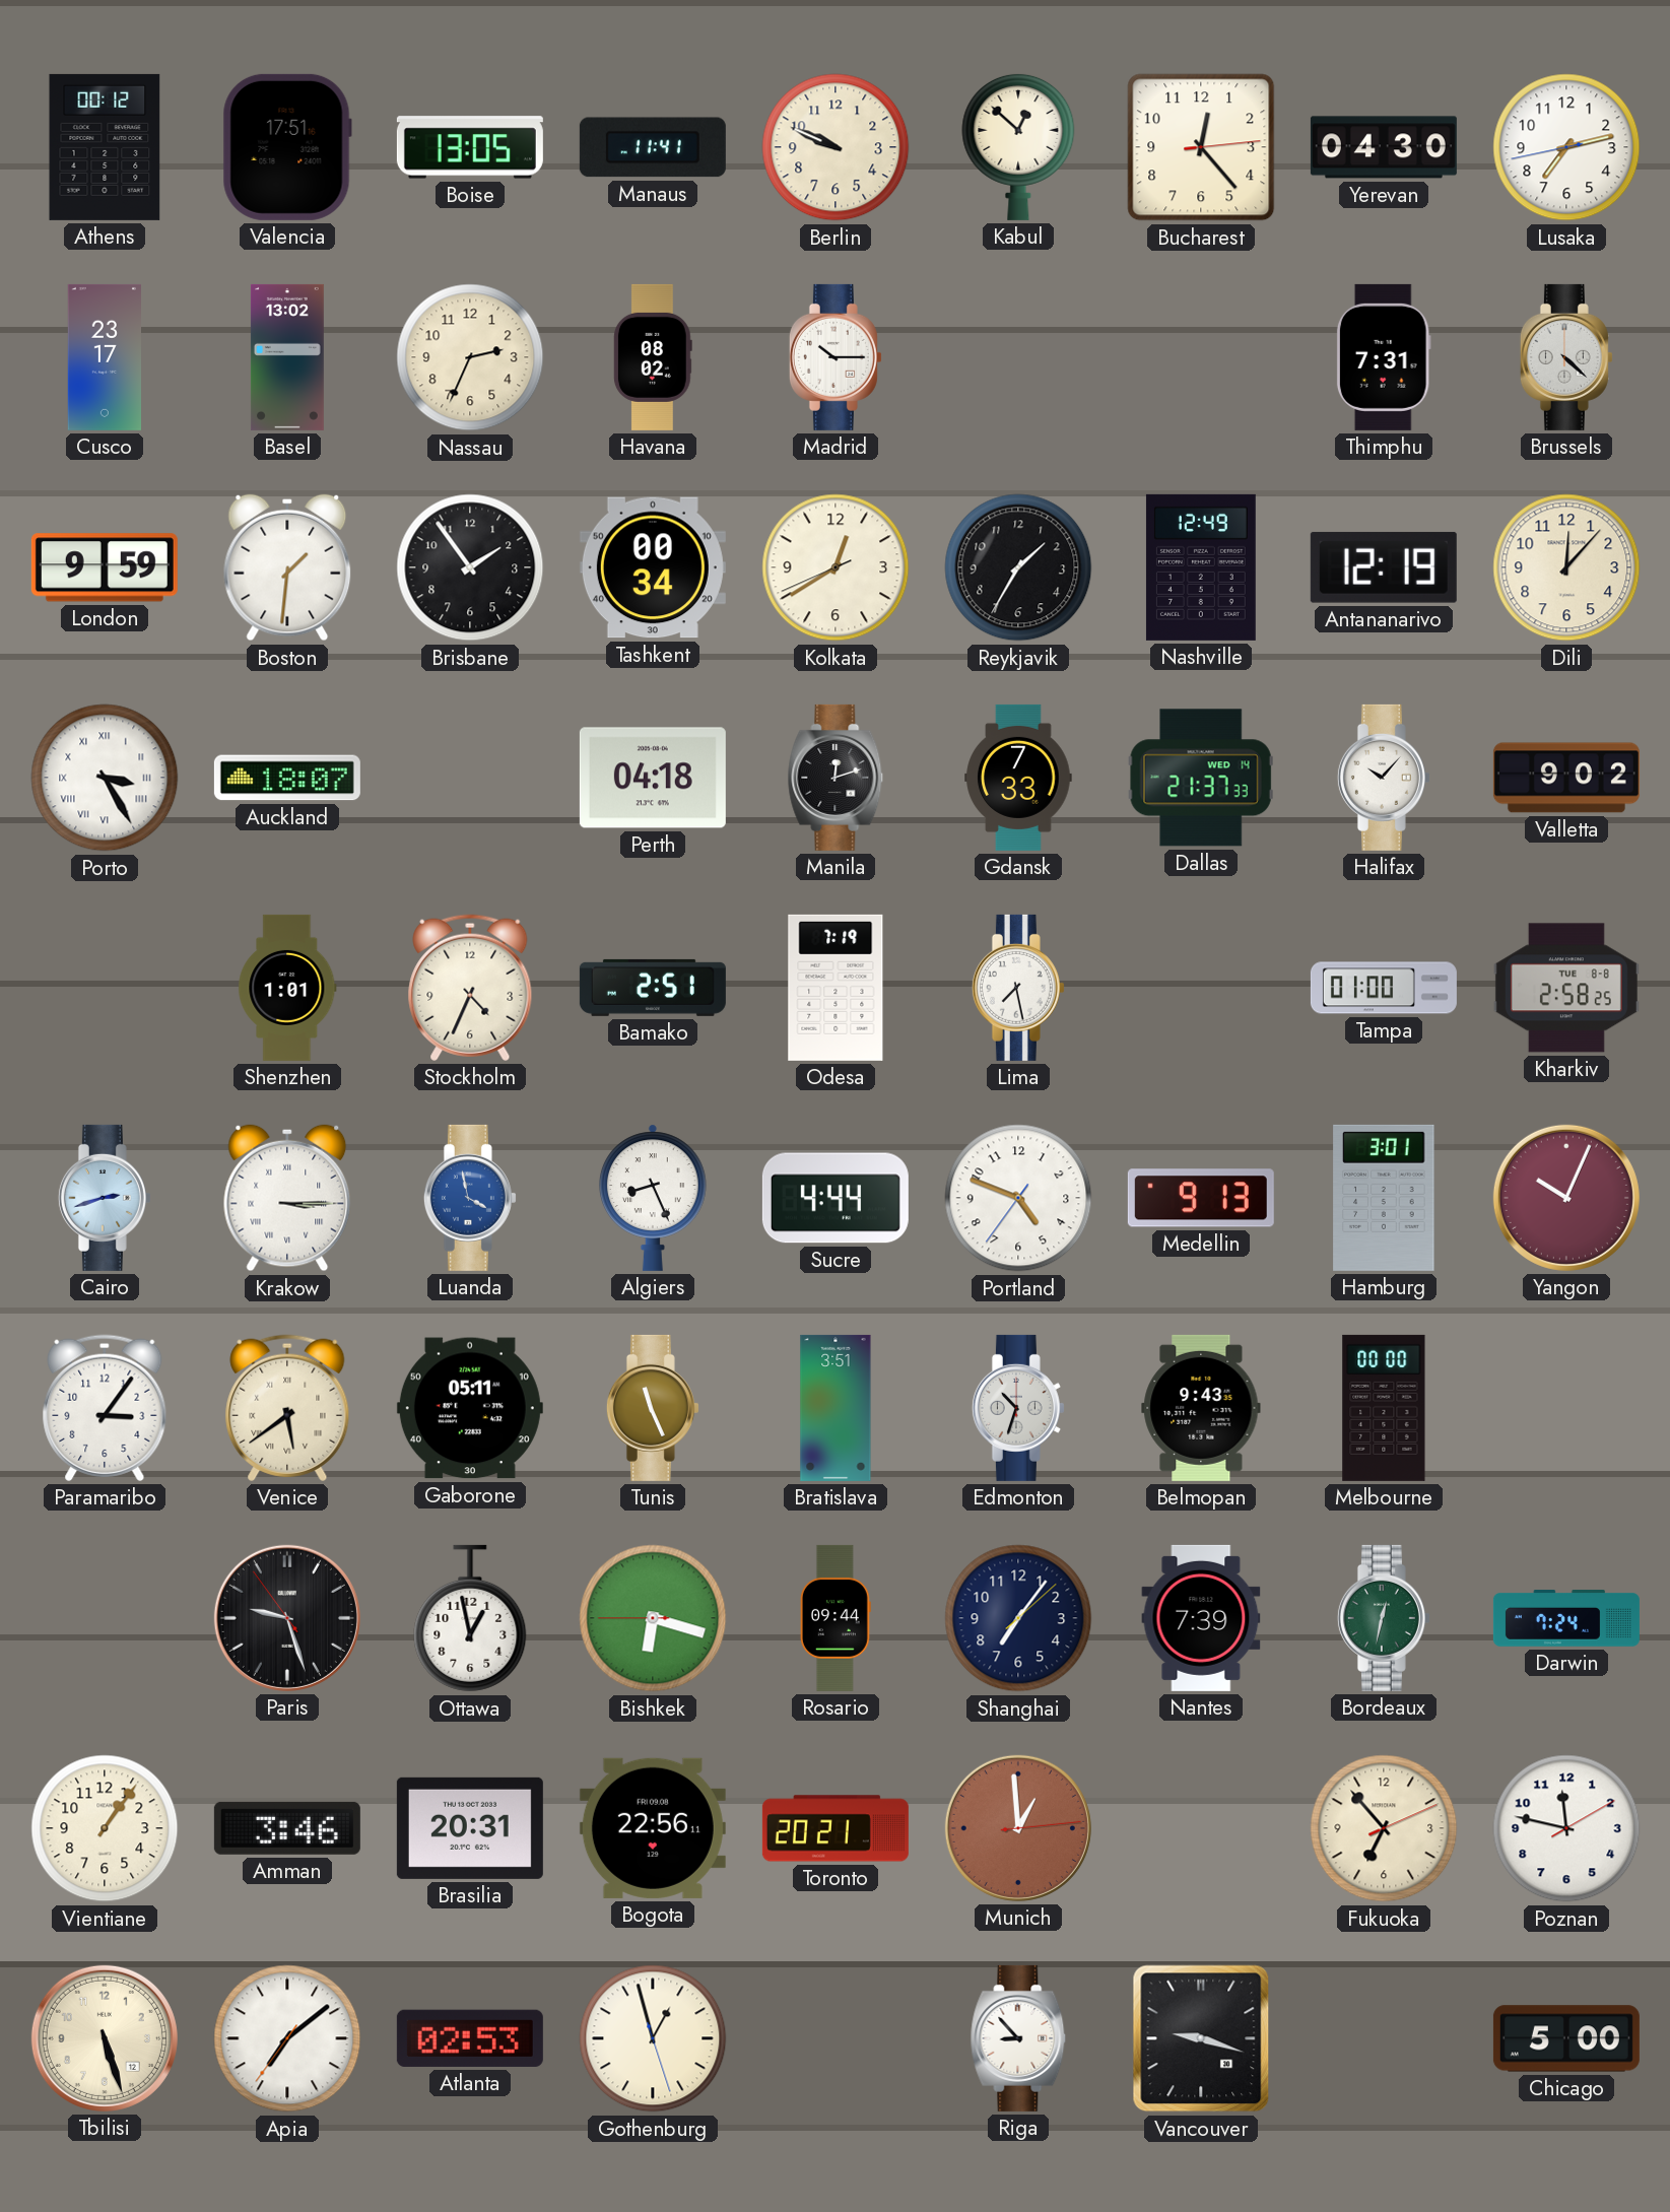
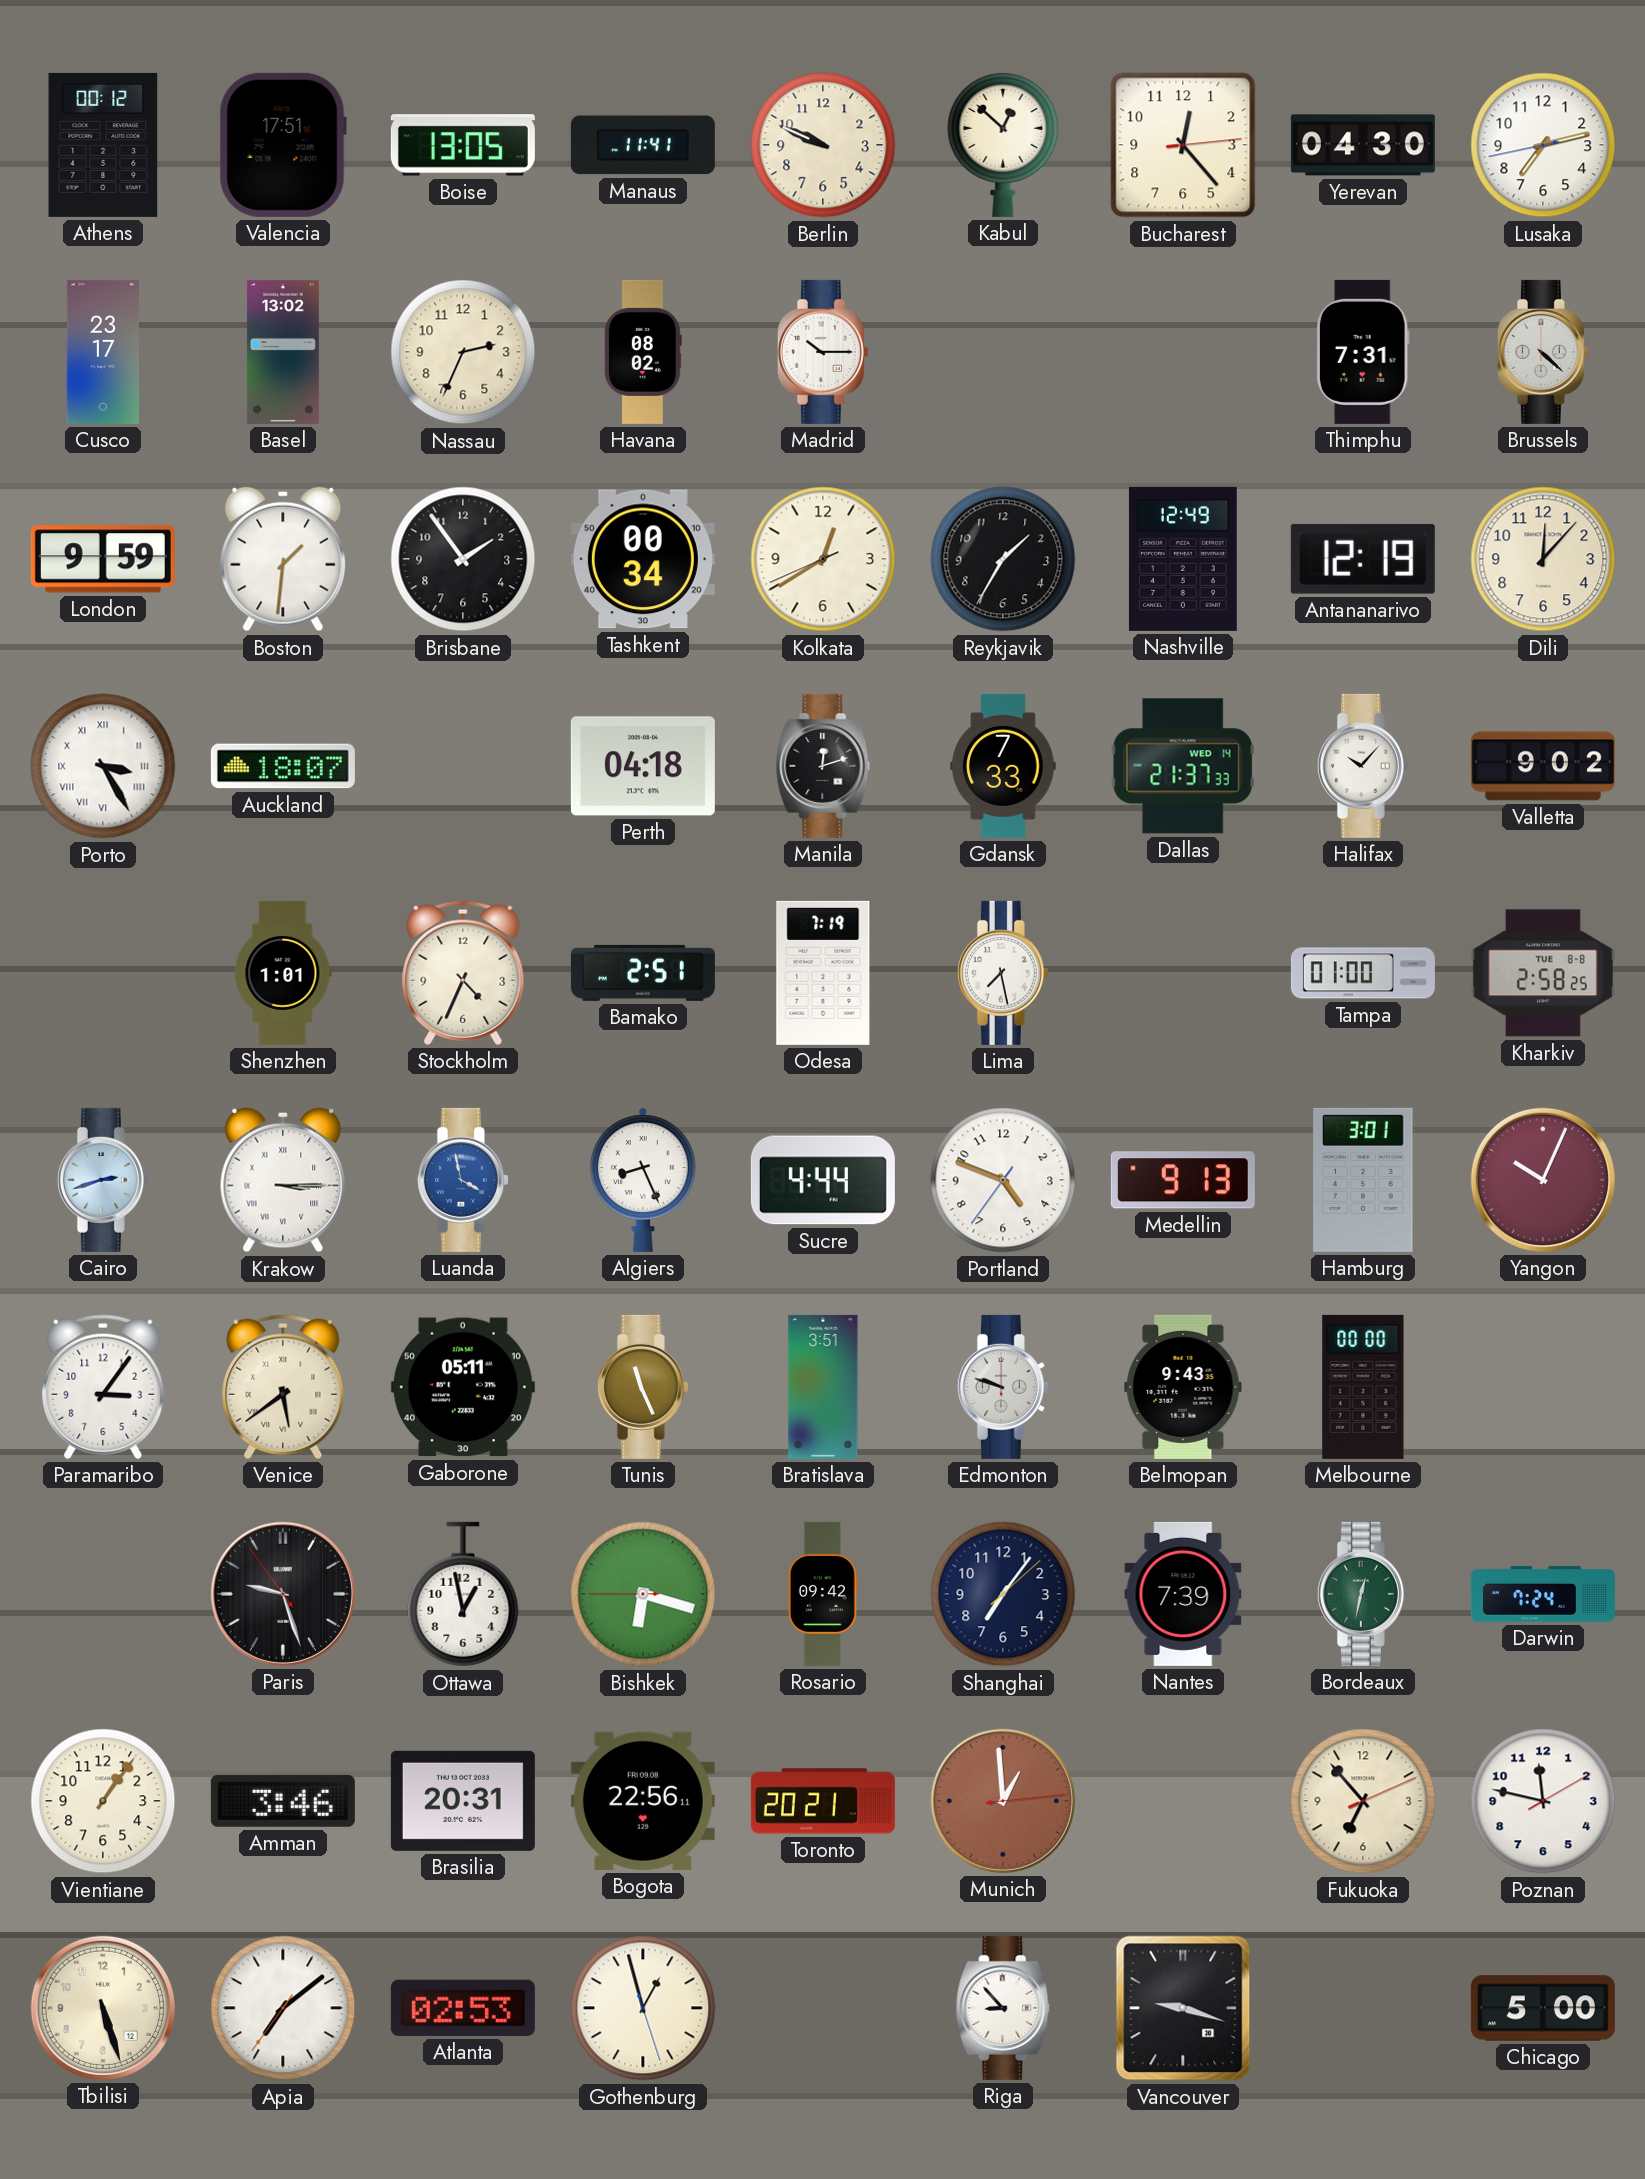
Edmonton: 10:33 -> 9:48
Rosario: 09:44 -> 09:42
